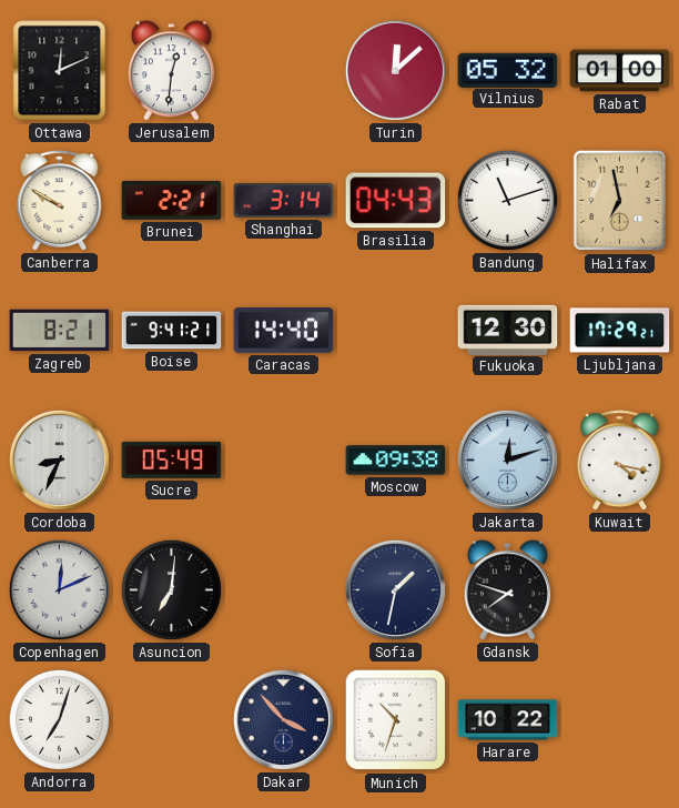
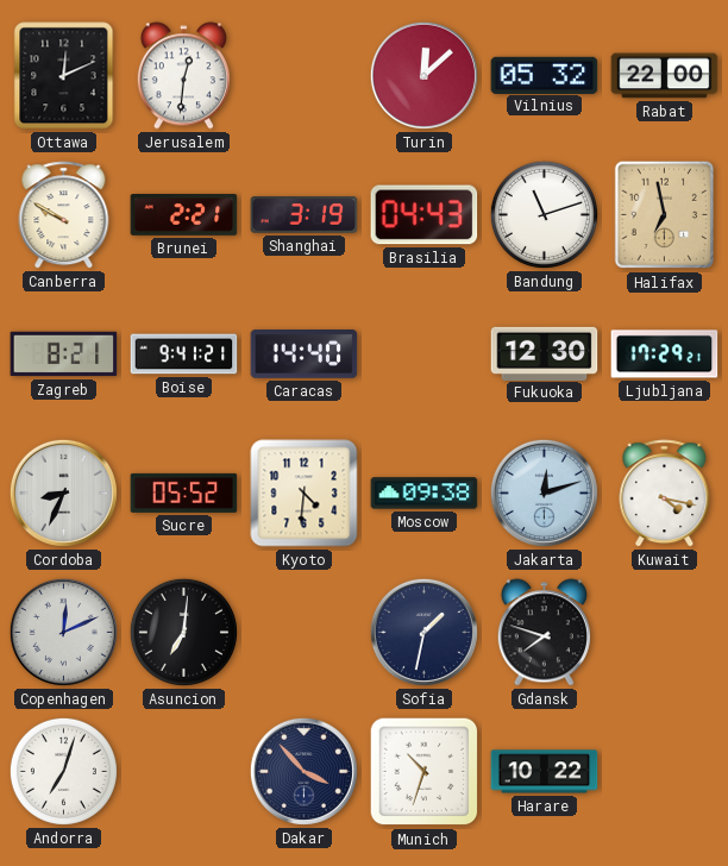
Rabat: 01:00 -> 22:00
Shanghai: 3:14 -> 3:19
Sucre: 05:49 -> 05:52
Kyoto: none -> 4:31
